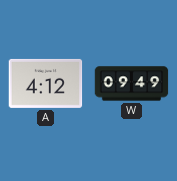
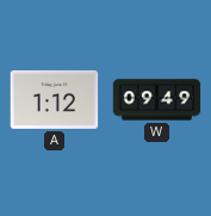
A: 4:12 -> 1:12
